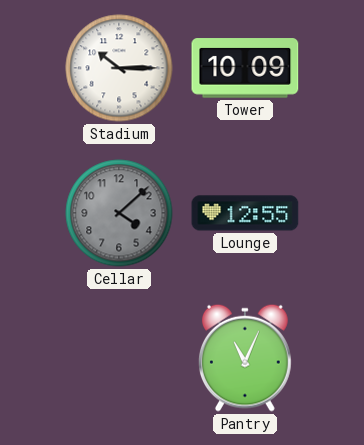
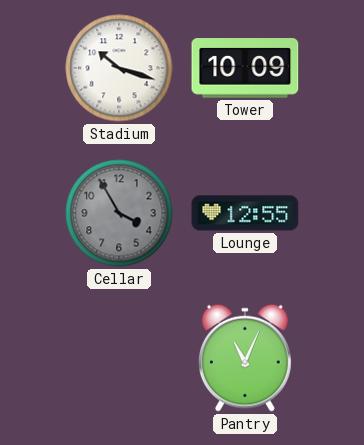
Stadium: 10:15 -> 10:18
Cellar: 4:08 -> 3:55
